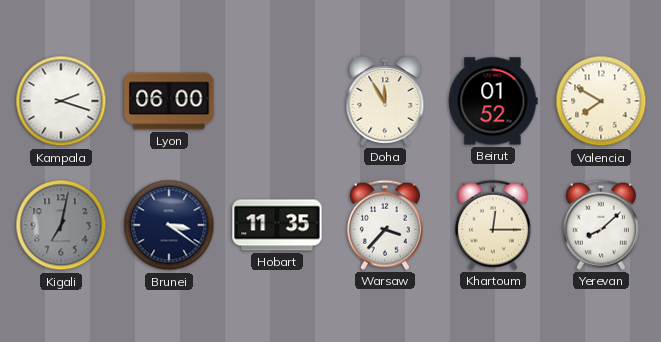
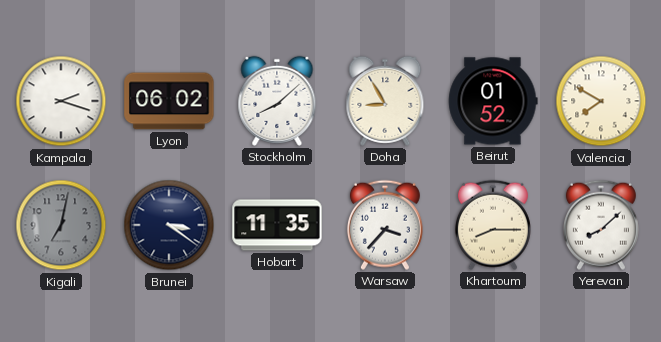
Lyon: 06:00 -> 06:02
Stockholm: none -> 8:08
Doha: 11:55 -> 8:55
Khartoum: 12:15 -> 8:15
